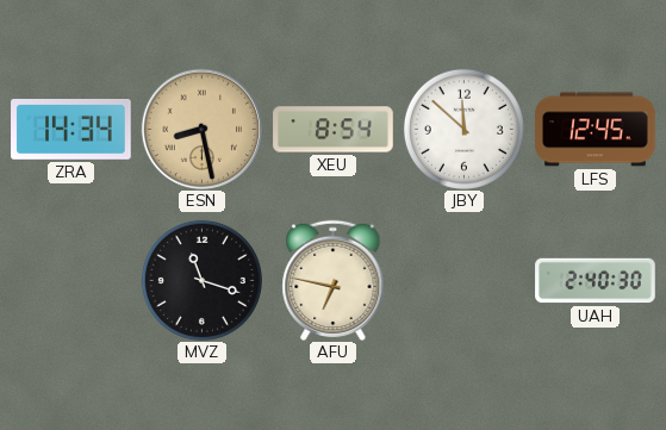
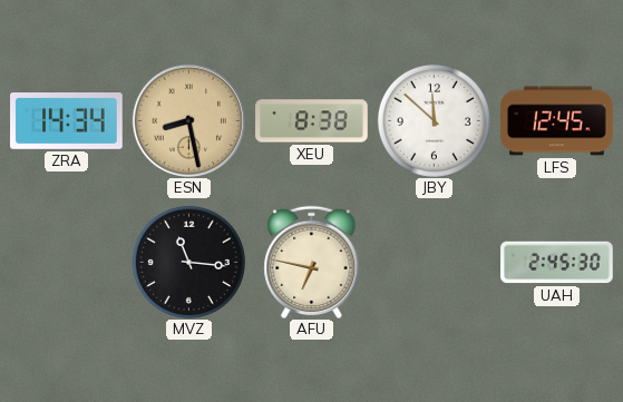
XEU: 8:54 -> 8:38
MVZ: 11:18 -> 11:16
UAH: 2:40 -> 2:45
